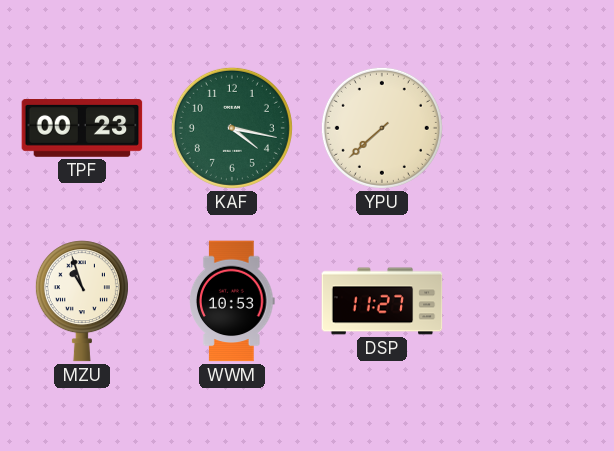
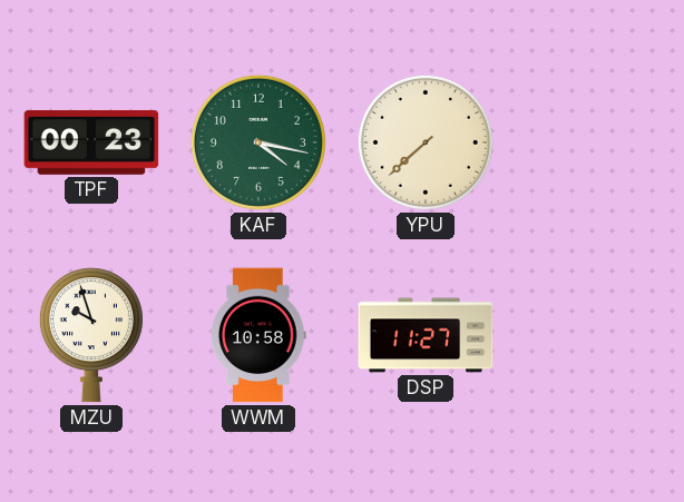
MZU: 10:57 -> 9:57
WWM: 10:53 -> 10:58
